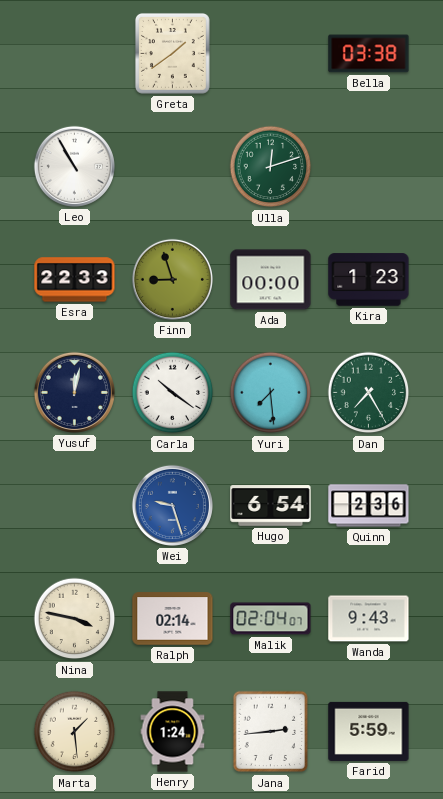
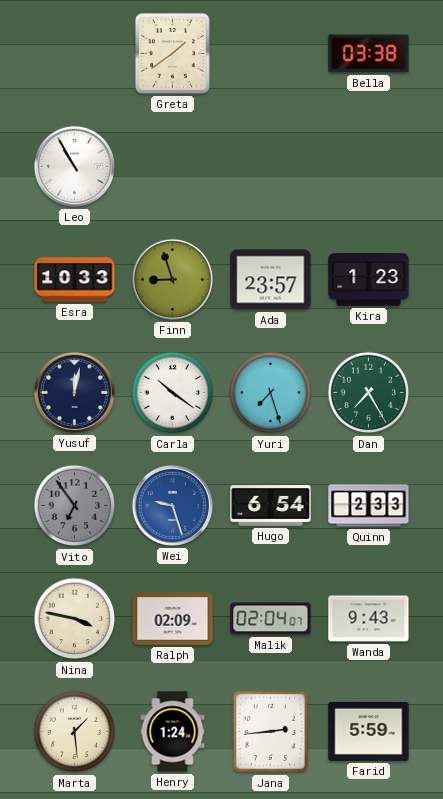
Ulla: 12:12 -> none
Esra: 22:33 -> 10:33
Ada: 00:00 -> 23:57
Yuri: 7:29 -> 7:27
Vito: none -> 6:54
Quinn: 2:36 -> 2:33
Ralph: 02:14 -> 02:09
